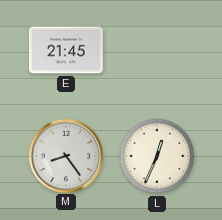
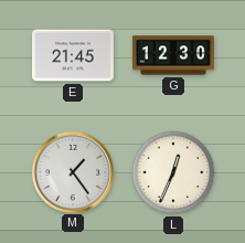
G: none -> 12:30
M: 8:24 -> 1:24
